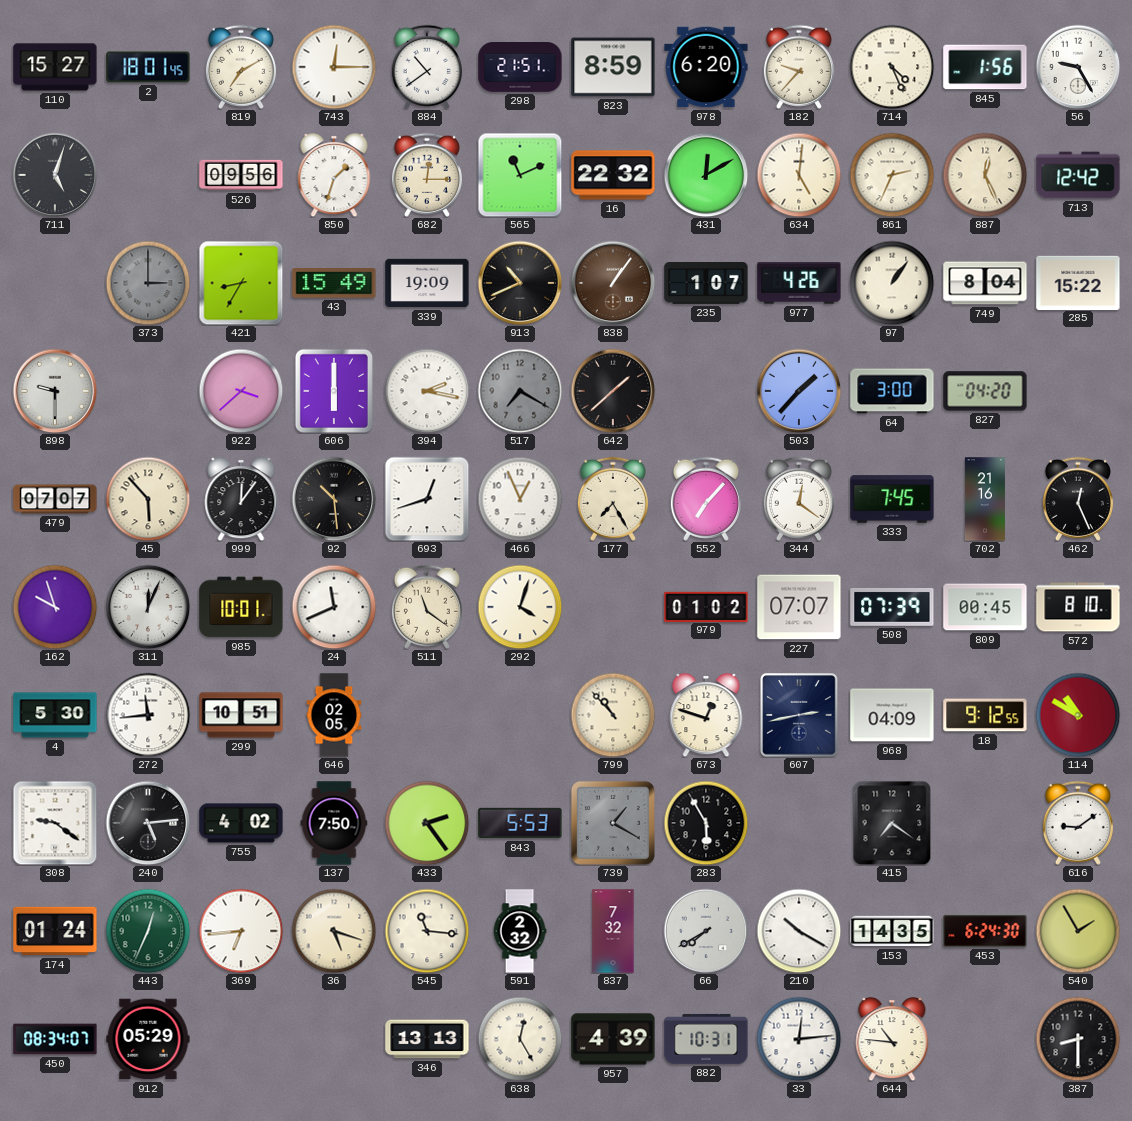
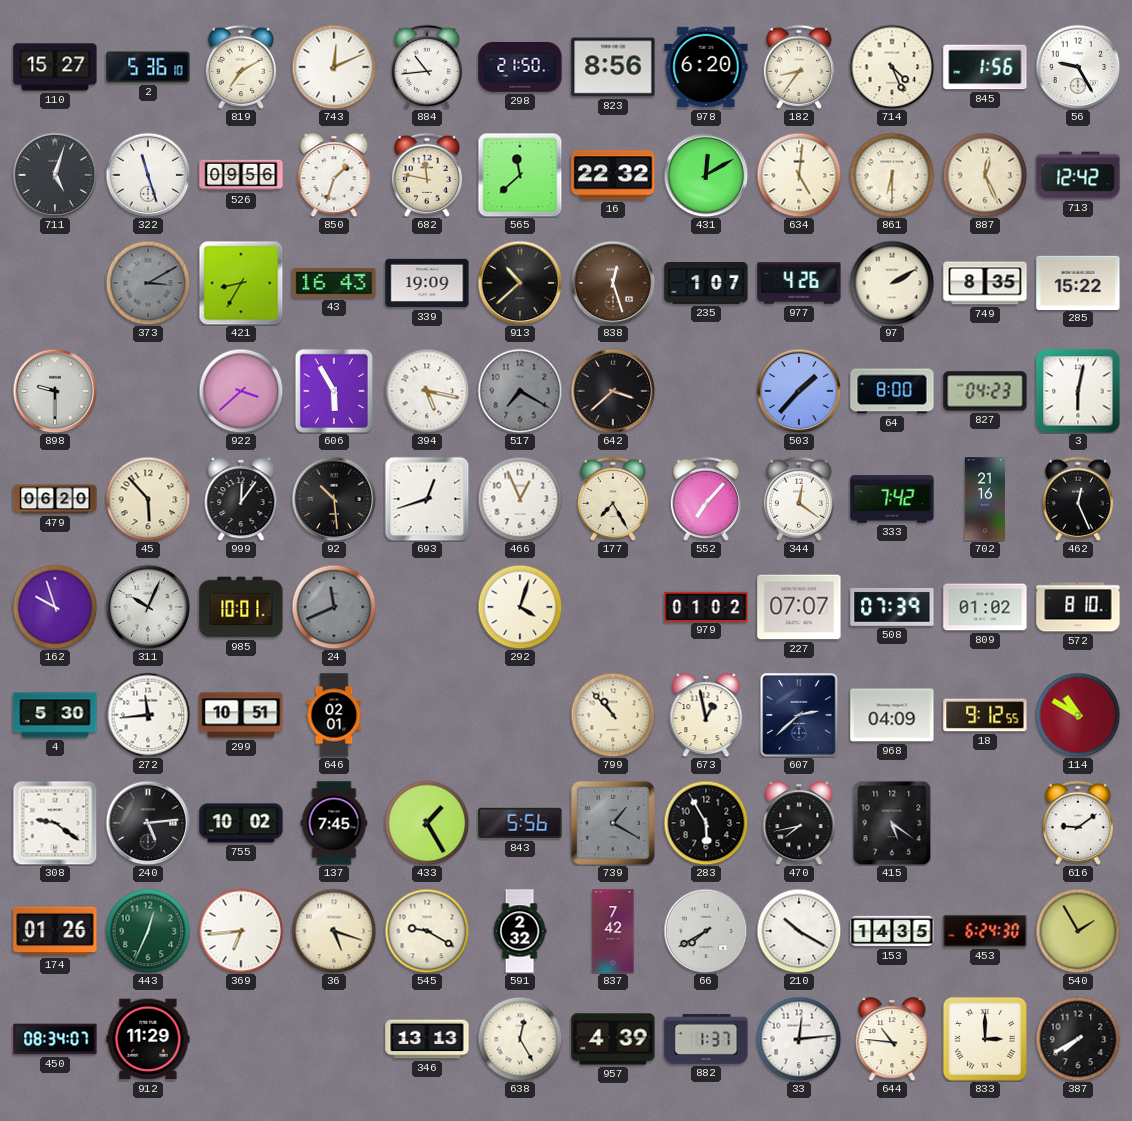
2: 18:01 -> 5:36
743: 12:15 -> 12:11
884: 10:39 -> 10:44
298: 21:51 -> 21:50
823: 8:59 -> 8:56
182: 9:37 -> 8:36
322: none -> 11:27
682: 12:15 -> 11:47
565: 11:11 -> 11:38
861: 2:34 -> 6:30
373: 3:00 -> 3:10
43: 15:49 -> 16:43
913: 10:41 -> 10:38
838: 1:06 -> 12:27
97: 1:06 -> 2:10
749: 8:04 -> 8:35
606: 6:00 -> 5:55
394: 2:17 -> 5:17
642: 1:38 -> 3:38
64: 3:00 -> 8:00
827: 04:20 -> 04:23
3: none -> 6:02
479: 07:07 -> 06:20
333: 7:45 -> 7:42
311: 12:04 -> 10:04
24 dial: white -> grey
511: 11:21 -> none
809: 00:45 -> 01:02
646: 02:05 -> 02:01
673: 12:48 -> 12:58
607: 2:43 -> 2:38
755: 4:02 -> 10:02
137: 7:50 -> 7:45
433: 2:24 -> 1:25
843: 5:53 -> 5:56
470: none -> 7:43
415: 7:21 -> 5:21
174: 01:24 -> 01:26
545: 11:16 -> 9:20
837: 7:32 -> 7:42
912: 05:29 -> 11:29
882: 10:31 -> 1:37
833: none -> 3:00
387: 8:30 -> 7:40
